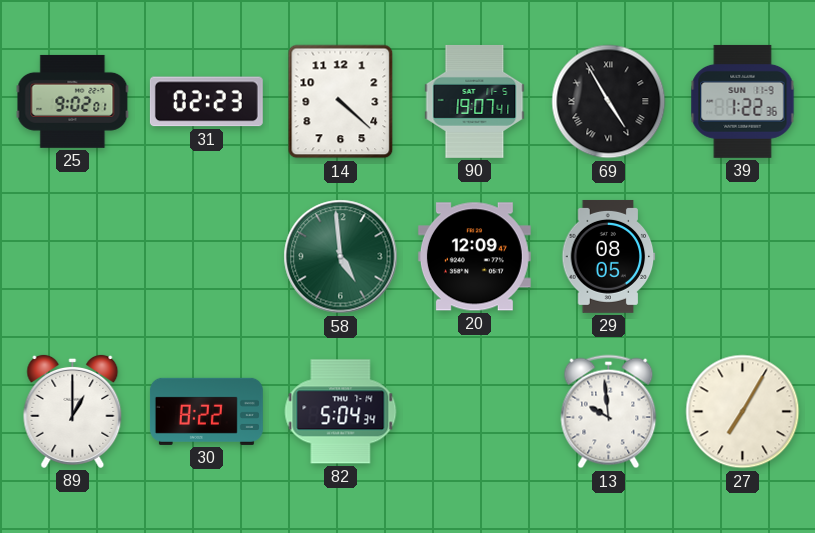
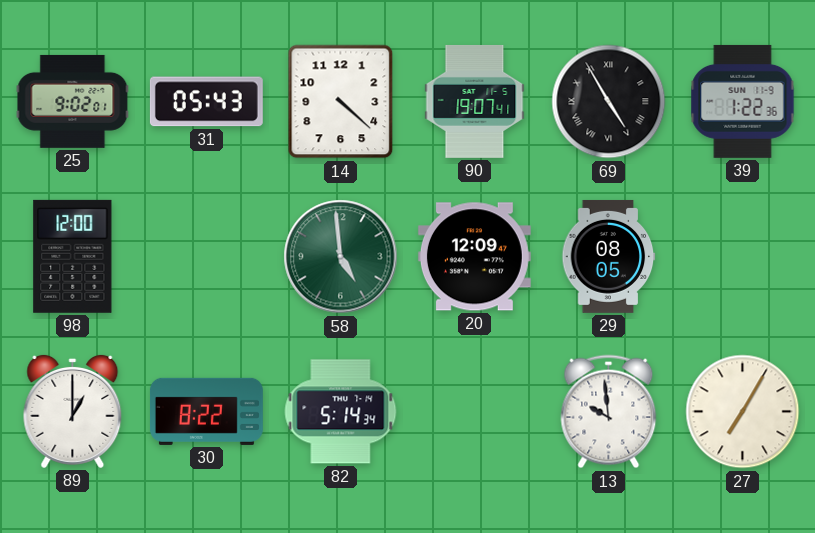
31: 02:23 -> 05:43
98: none -> 12:00
82: 5:04 -> 5:14
